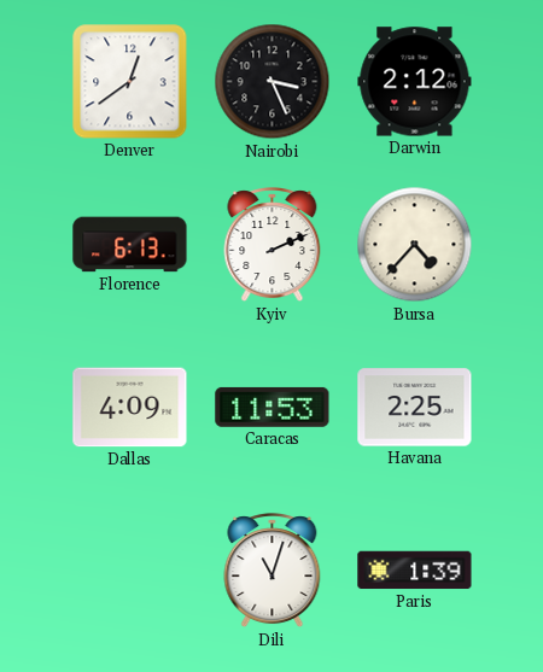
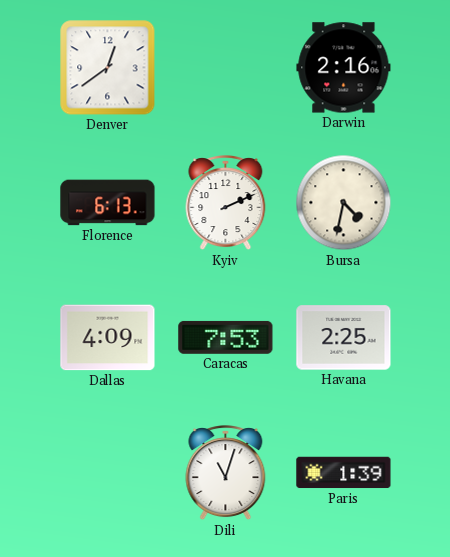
Nairobi: 3:26 -> none
Darwin: 2:12 -> 2:16
Bursa: 4:37 -> 4:32
Caracas: 11:53 -> 7:53
